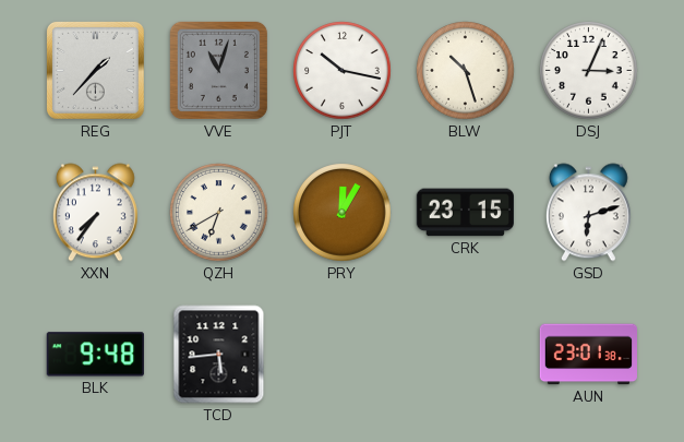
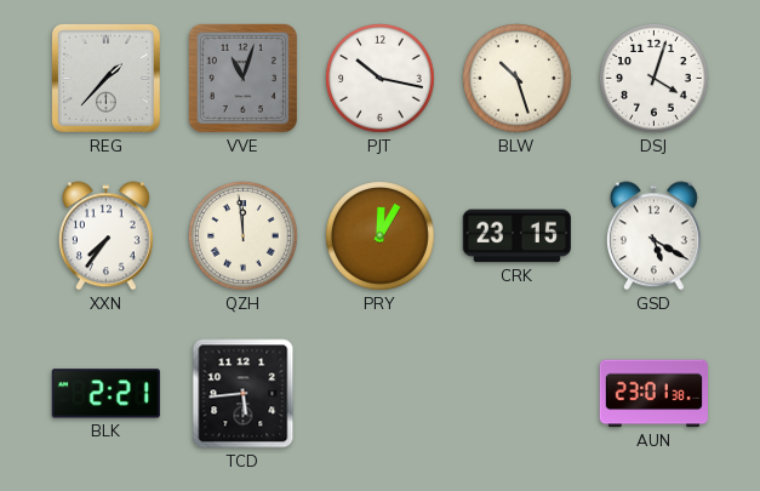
DSJ: 3:04 -> 4:03
QZH: 6:40 -> 11:59
GSD: 6:12 -> 5:20
BLK: 9:48 -> 2:21
